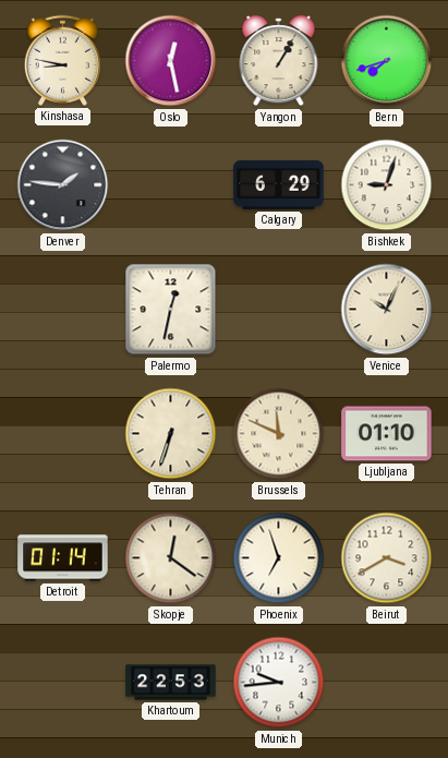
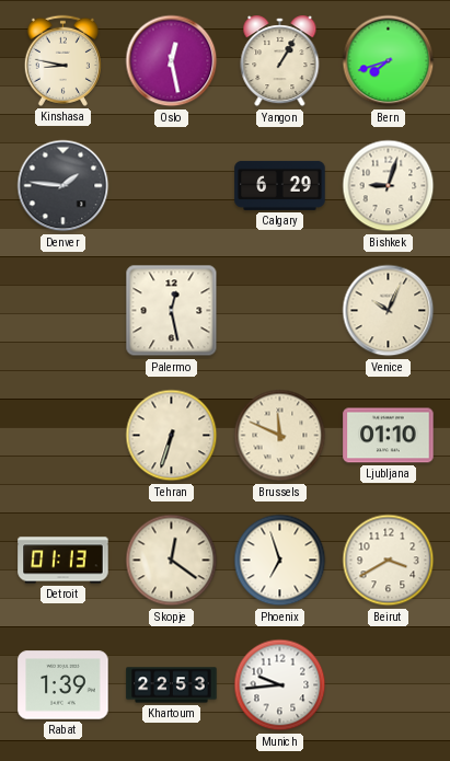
Palermo: 12:32 -> 12:28
Detroit: 01:14 -> 01:13
Rabat: none -> 1:39
